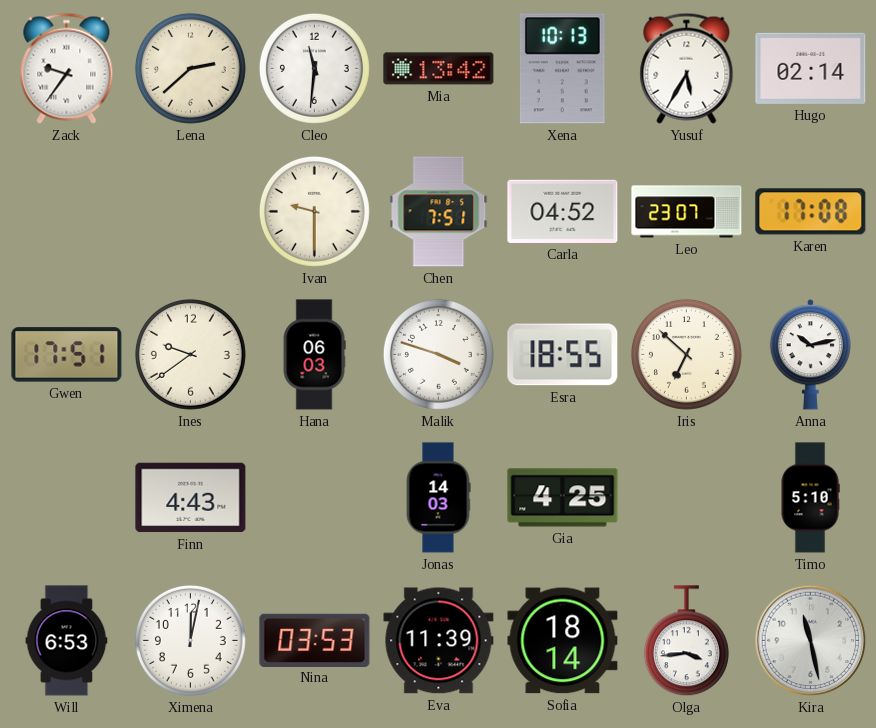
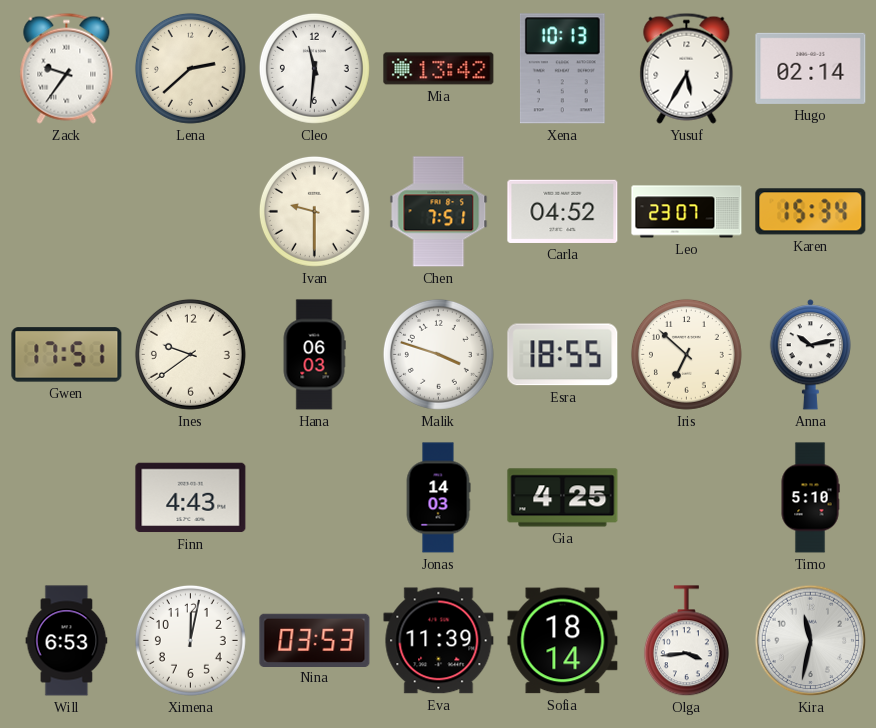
Karen: 17:08 -> 15:34
Kira: 11:28 -> 11:32
